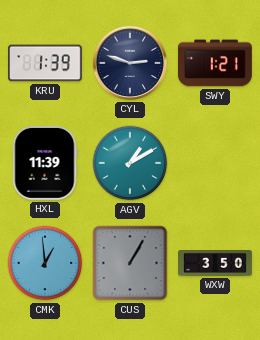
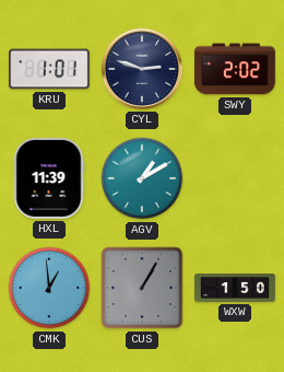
KRU: 1:39 -> 1:01
SWY: 1:21 -> 2:02
WXW: 3:50 -> 1:50
